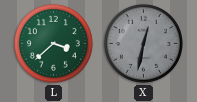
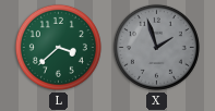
X: 12:32 -> 1:57
